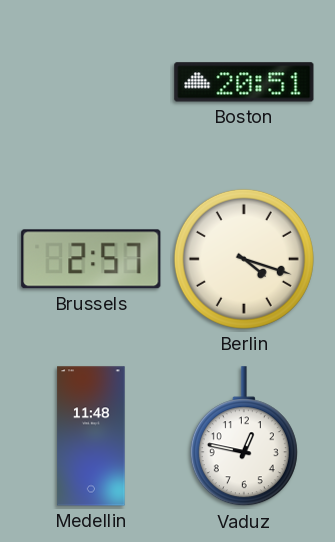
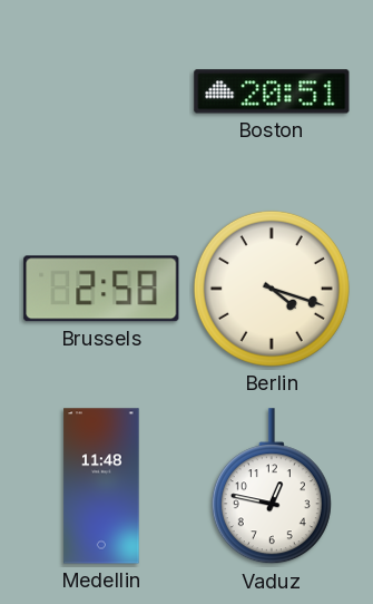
Brussels: 2:57 -> 2:58
